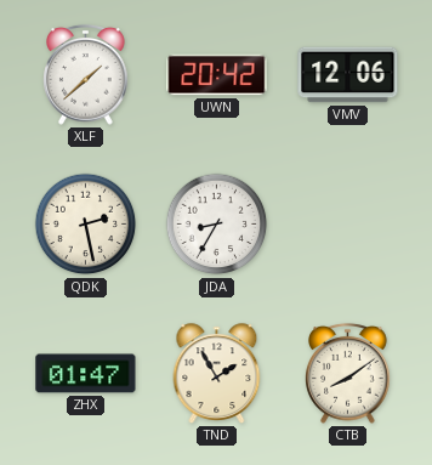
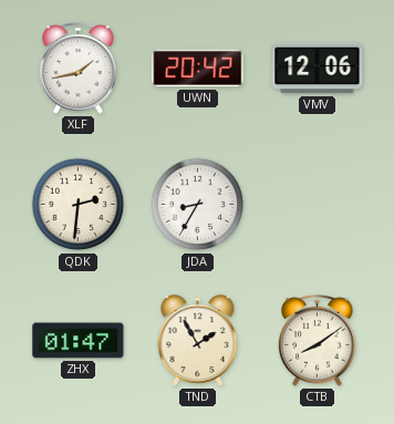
XLF: 1:38 -> 1:43
QDK: 2:28 -> 2:31
